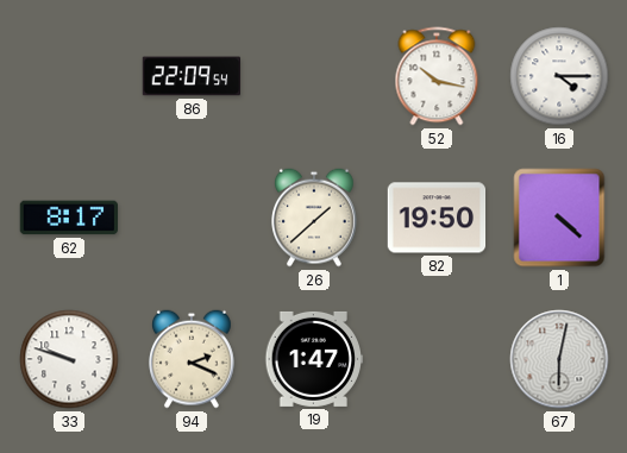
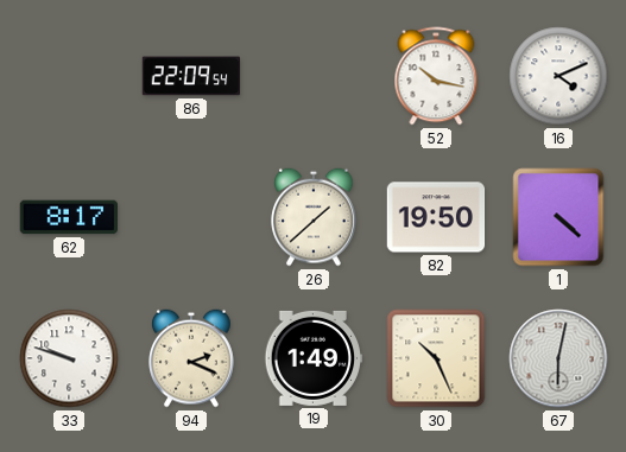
16: 4:15 -> 4:11
19: 1:47 -> 1:49
30: none -> 10:26
